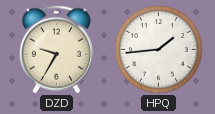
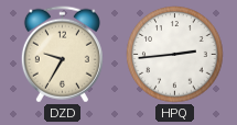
HPQ: 1:44 -> 2:44
